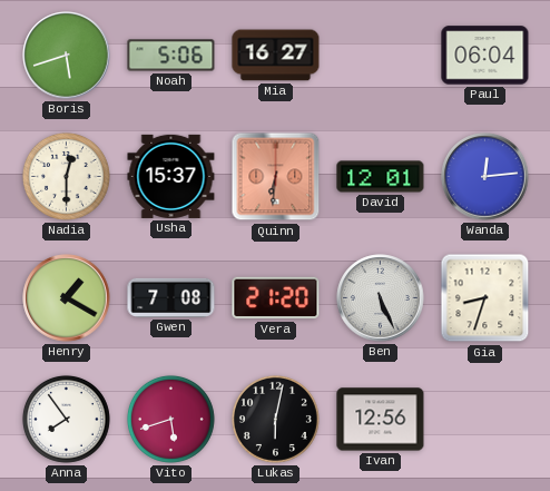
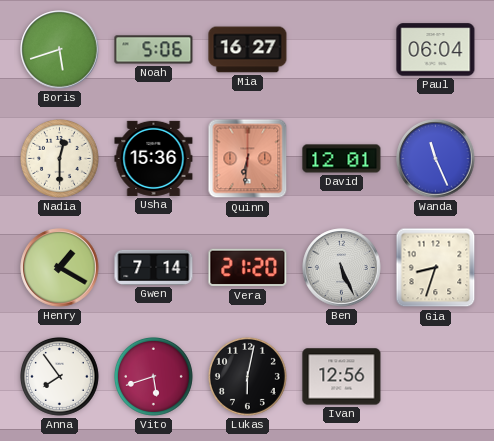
Usha: 15:37 -> 15:36
Wanda: 12:14 -> 11:26
Gwen: 7:08 -> 7:14
